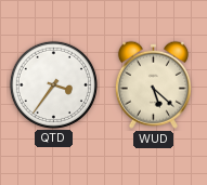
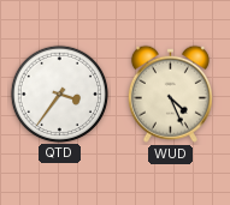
WUD: 5:22 -> 4:26
